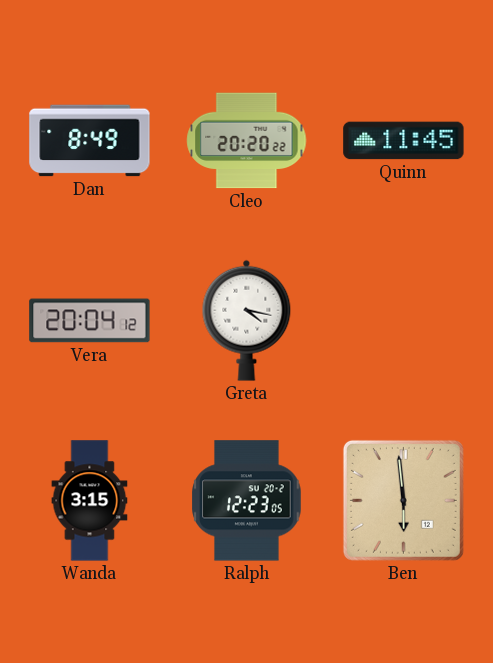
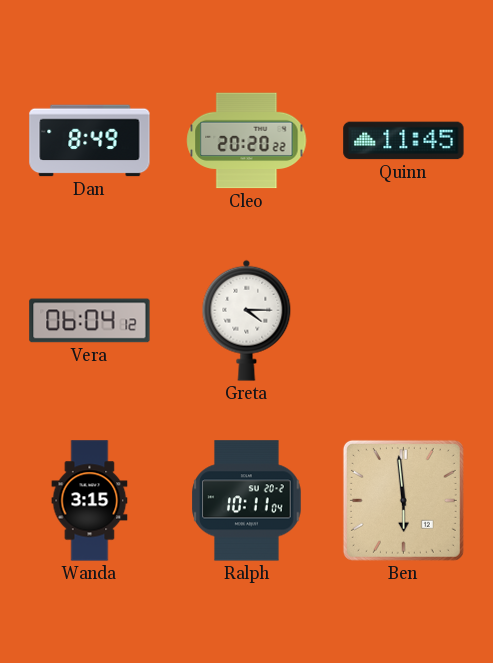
Vera: 20:04 -> 06:04
Greta: 4:17 -> 4:15
Ralph: 12:23 -> 10:11
